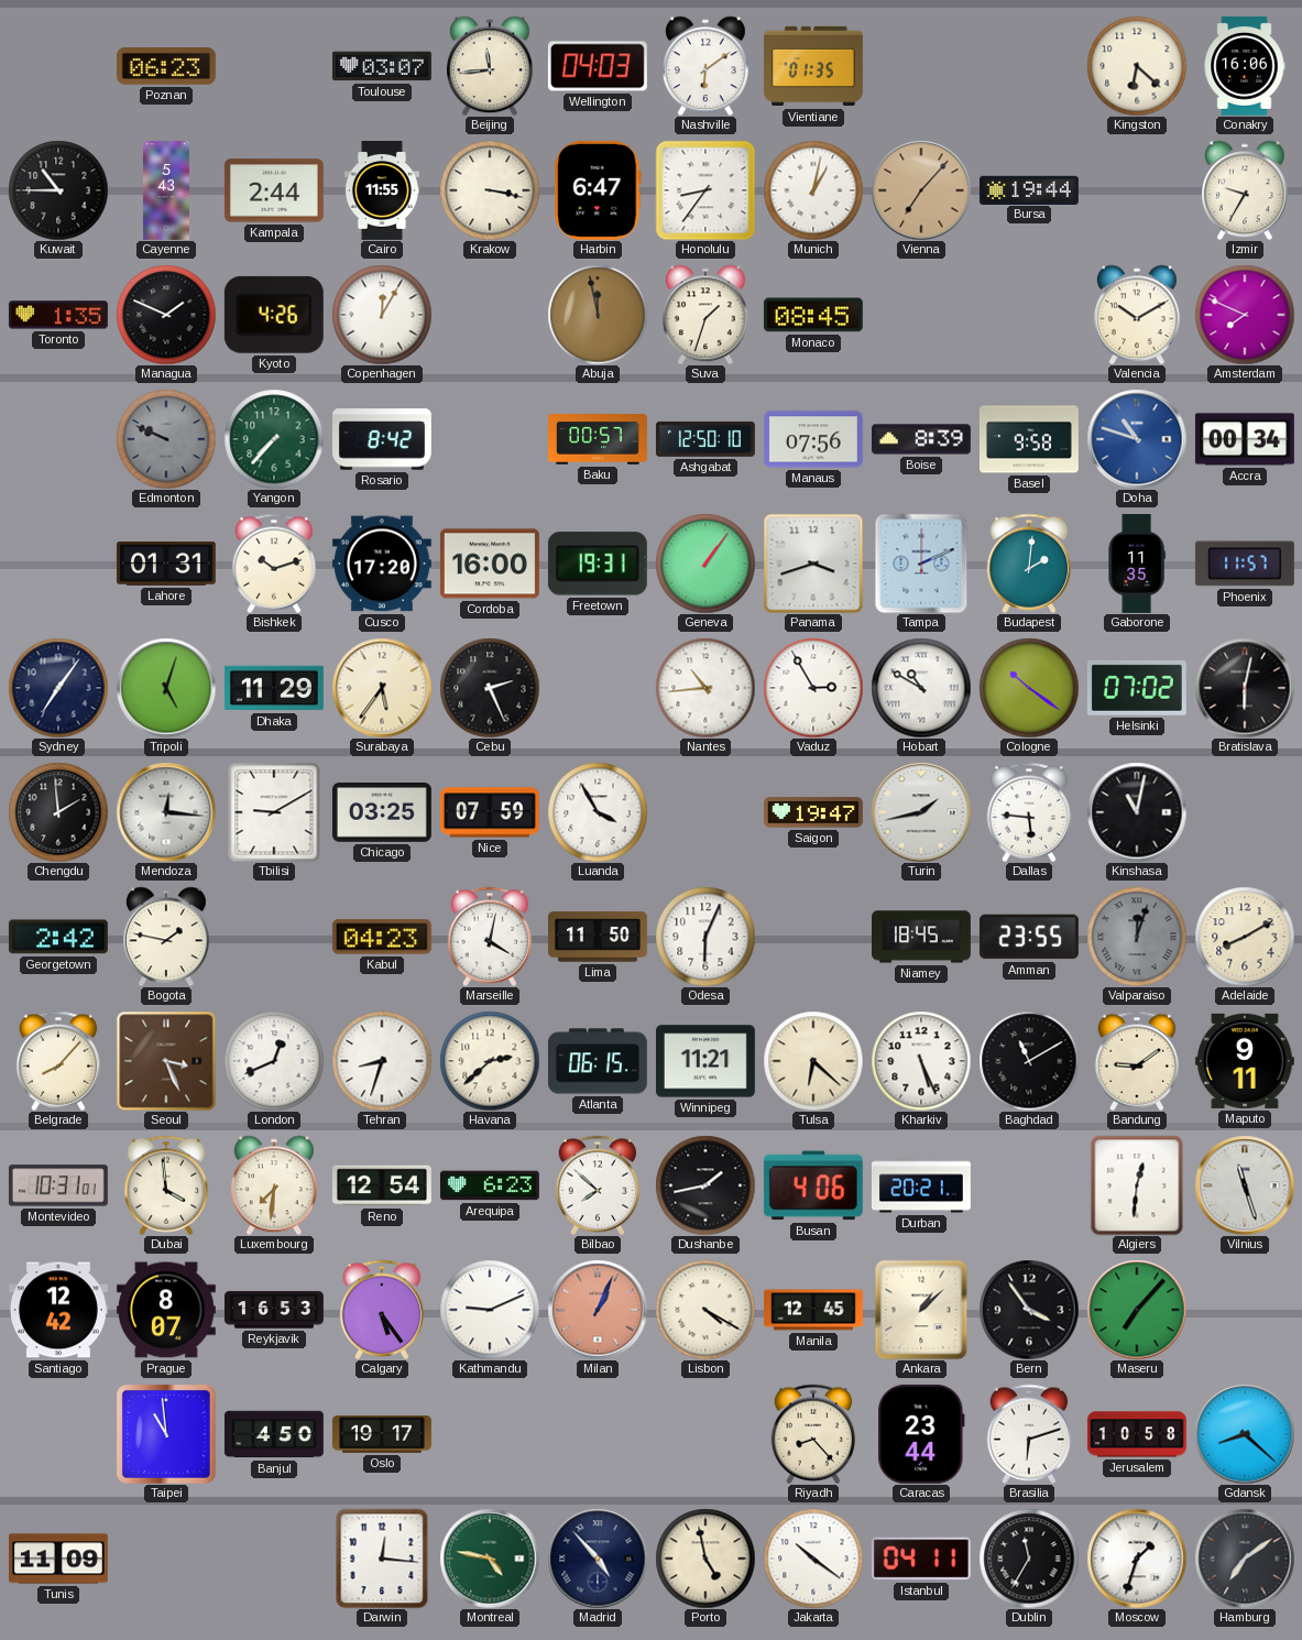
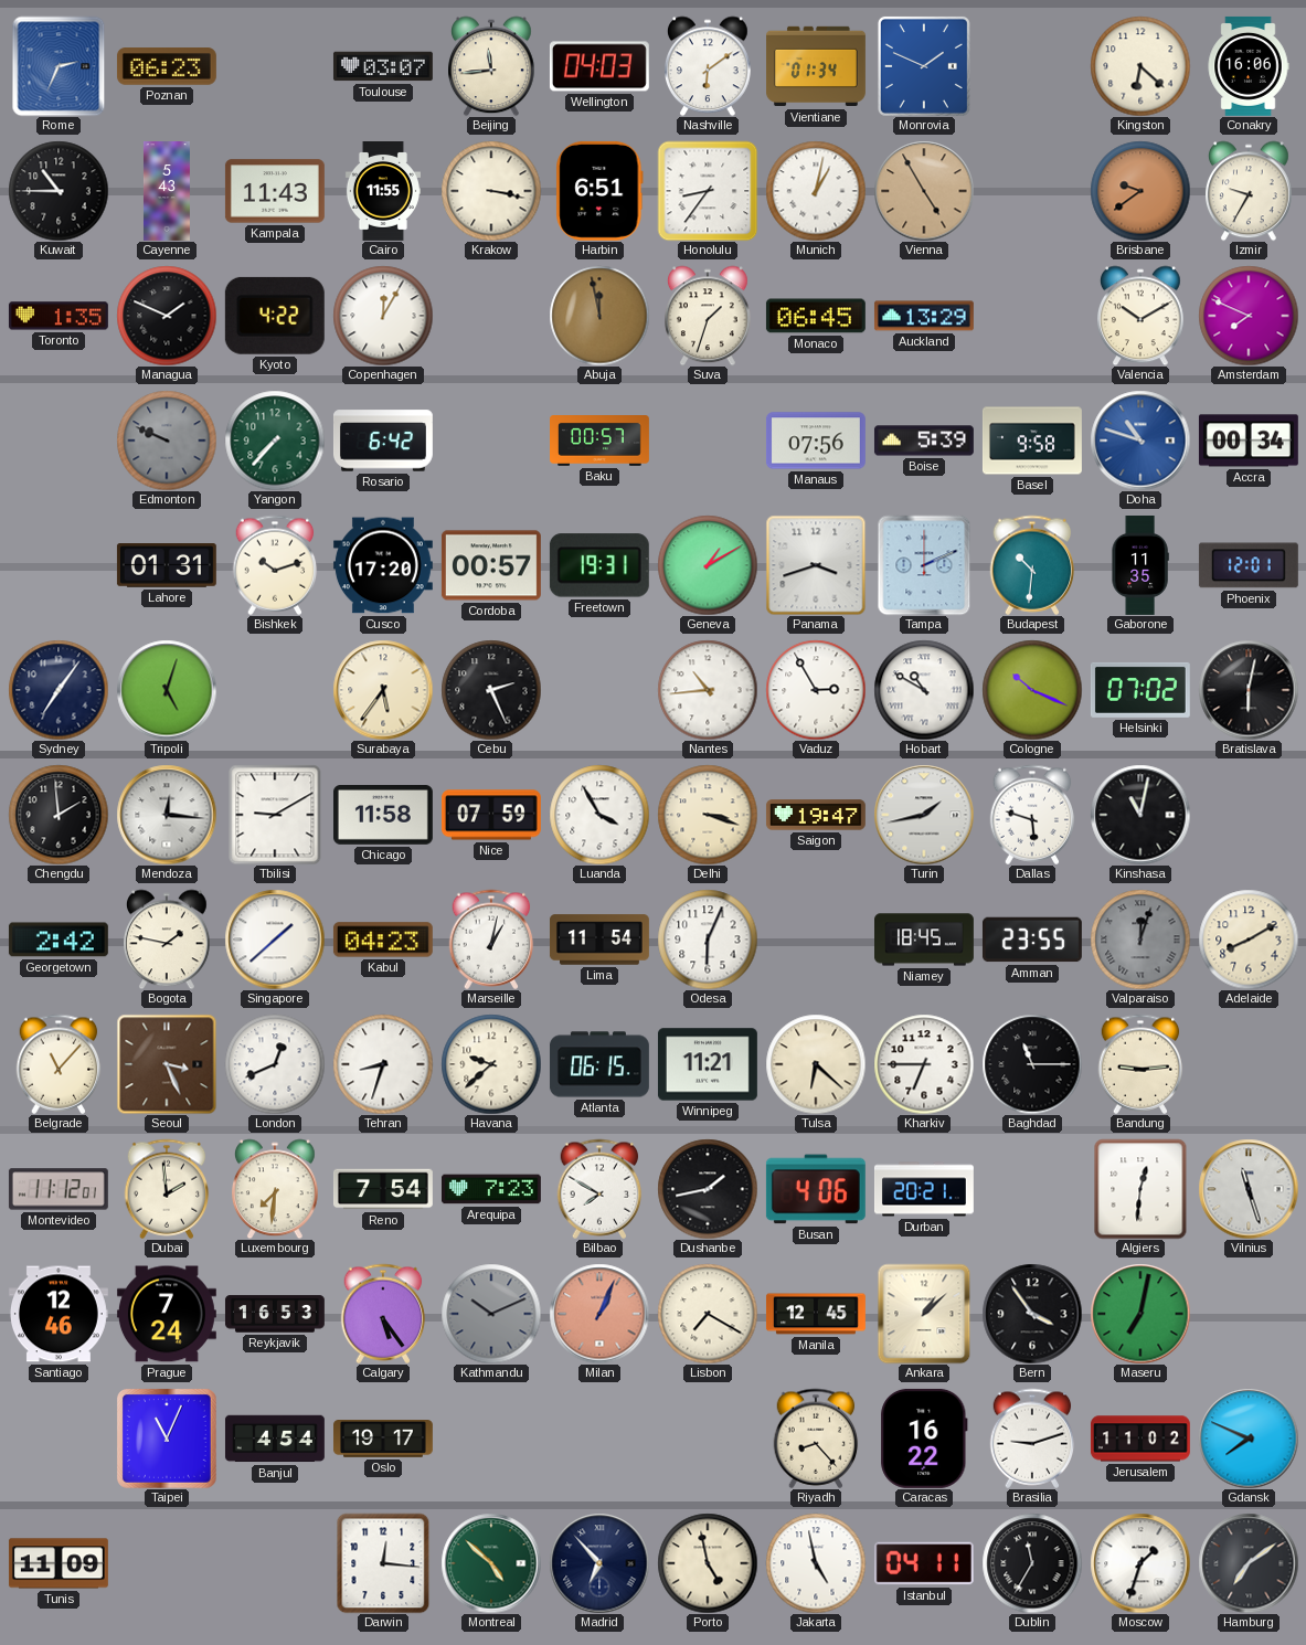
Rome: none -> 2:34
Vientiane: 01:35 -> 01:34
Monrovia: none -> 1:49
Kampala: 2:44 -> 11:43
Harbin: 6:47 -> 6:51
Vienna: 7:07 -> 4:55
Bursa: 19:44 -> none
Brisbane: none -> 9:39
Kyoto: 4:26 -> 4:22
Monaco: 08:45 -> 06:45
Auckland: none -> 13:29
Rosario: 8:42 -> 6:42
Ashgabat: 12:50 -> none
Boise: 8:39 -> 5:39
Cordoba: 16:00 -> 00:57
Geneva: 1:06 -> 1:10
Budapest: 2:01 -> 10:31
Phoenix: 11:57 -> 12:01
Dhaka: 11:29 -> none
Cologne: 10:21 -> 10:19
Chicago: 03:25 -> 11:58
Delhi: none -> 3:18
Dallas: 5:46 -> 5:48
Singapore: none -> 1:38
Marseille: 4:02 -> 1:02
Lima: 11:50 -> 11:54
Belgrade: 8:07 -> 11:07
Havana: 2:38 -> 9:38
Kharkiv: 5:26 -> 6:45
Baghdad: 11:10 -> 11:15
Bandung: 9:09 -> 9:14
Maputo: 9:11 -> none
Montevideo: 10:31 -> 11:12
Dubai: 3:59 -> 1:59
Reno: 12:54 -> 7:54
Arequipa: 6:23 -> 7:23
Bilbao: 7:52 -> 7:50
Santiago: 12:42 -> 12:46
Prague: 8:07 -> 7:24
Kathmandu: 9:11 -> 10:11
Kathmandu dial: white -> grey
Lisbon: 4:20 -> 7:20
Maseru: 7:07 -> 7:02
Taipei: 10:59 -> 11:04
Banjul: 4:50 -> 4:54
Caracas: 23:44 -> 16:22
Brasilia: 6:12 -> 9:12
Jerusalem: 10:58 -> 11:02
Gdansk: 8:22 -> 7:49
Montreal: 4:47 -> 4:52
Madrid: 4:53 -> 6:53
Jakarta: 10:21 -> 4:58
